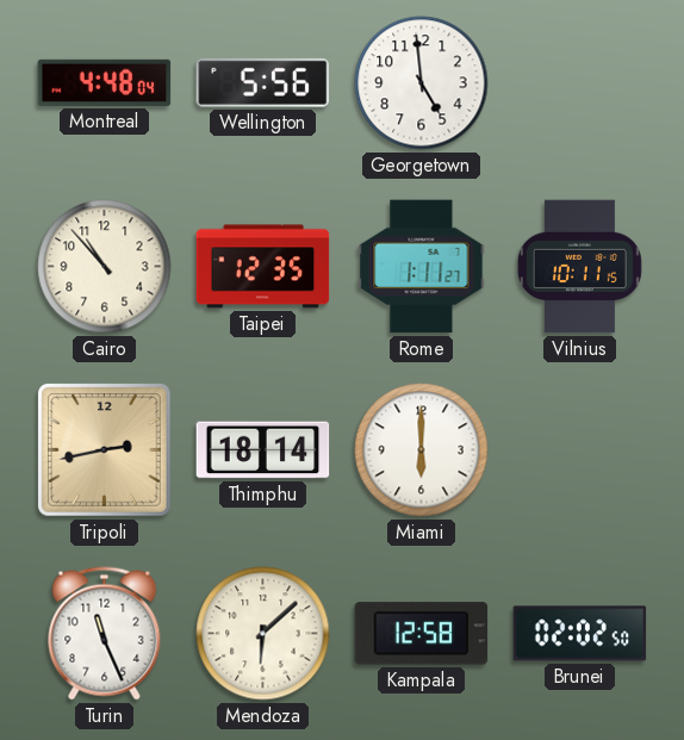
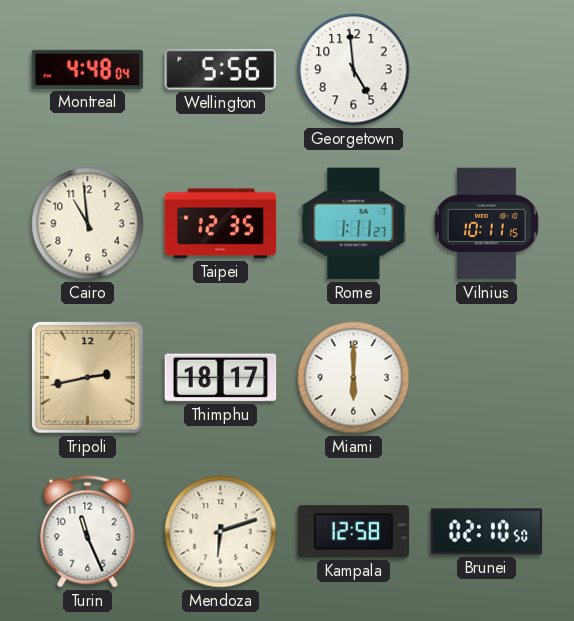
Cairo: 10:53 -> 10:59
Thimphu: 18:14 -> 18:17
Mendoza: 6:08 -> 6:12
Brunei: 02:02 -> 02:10
